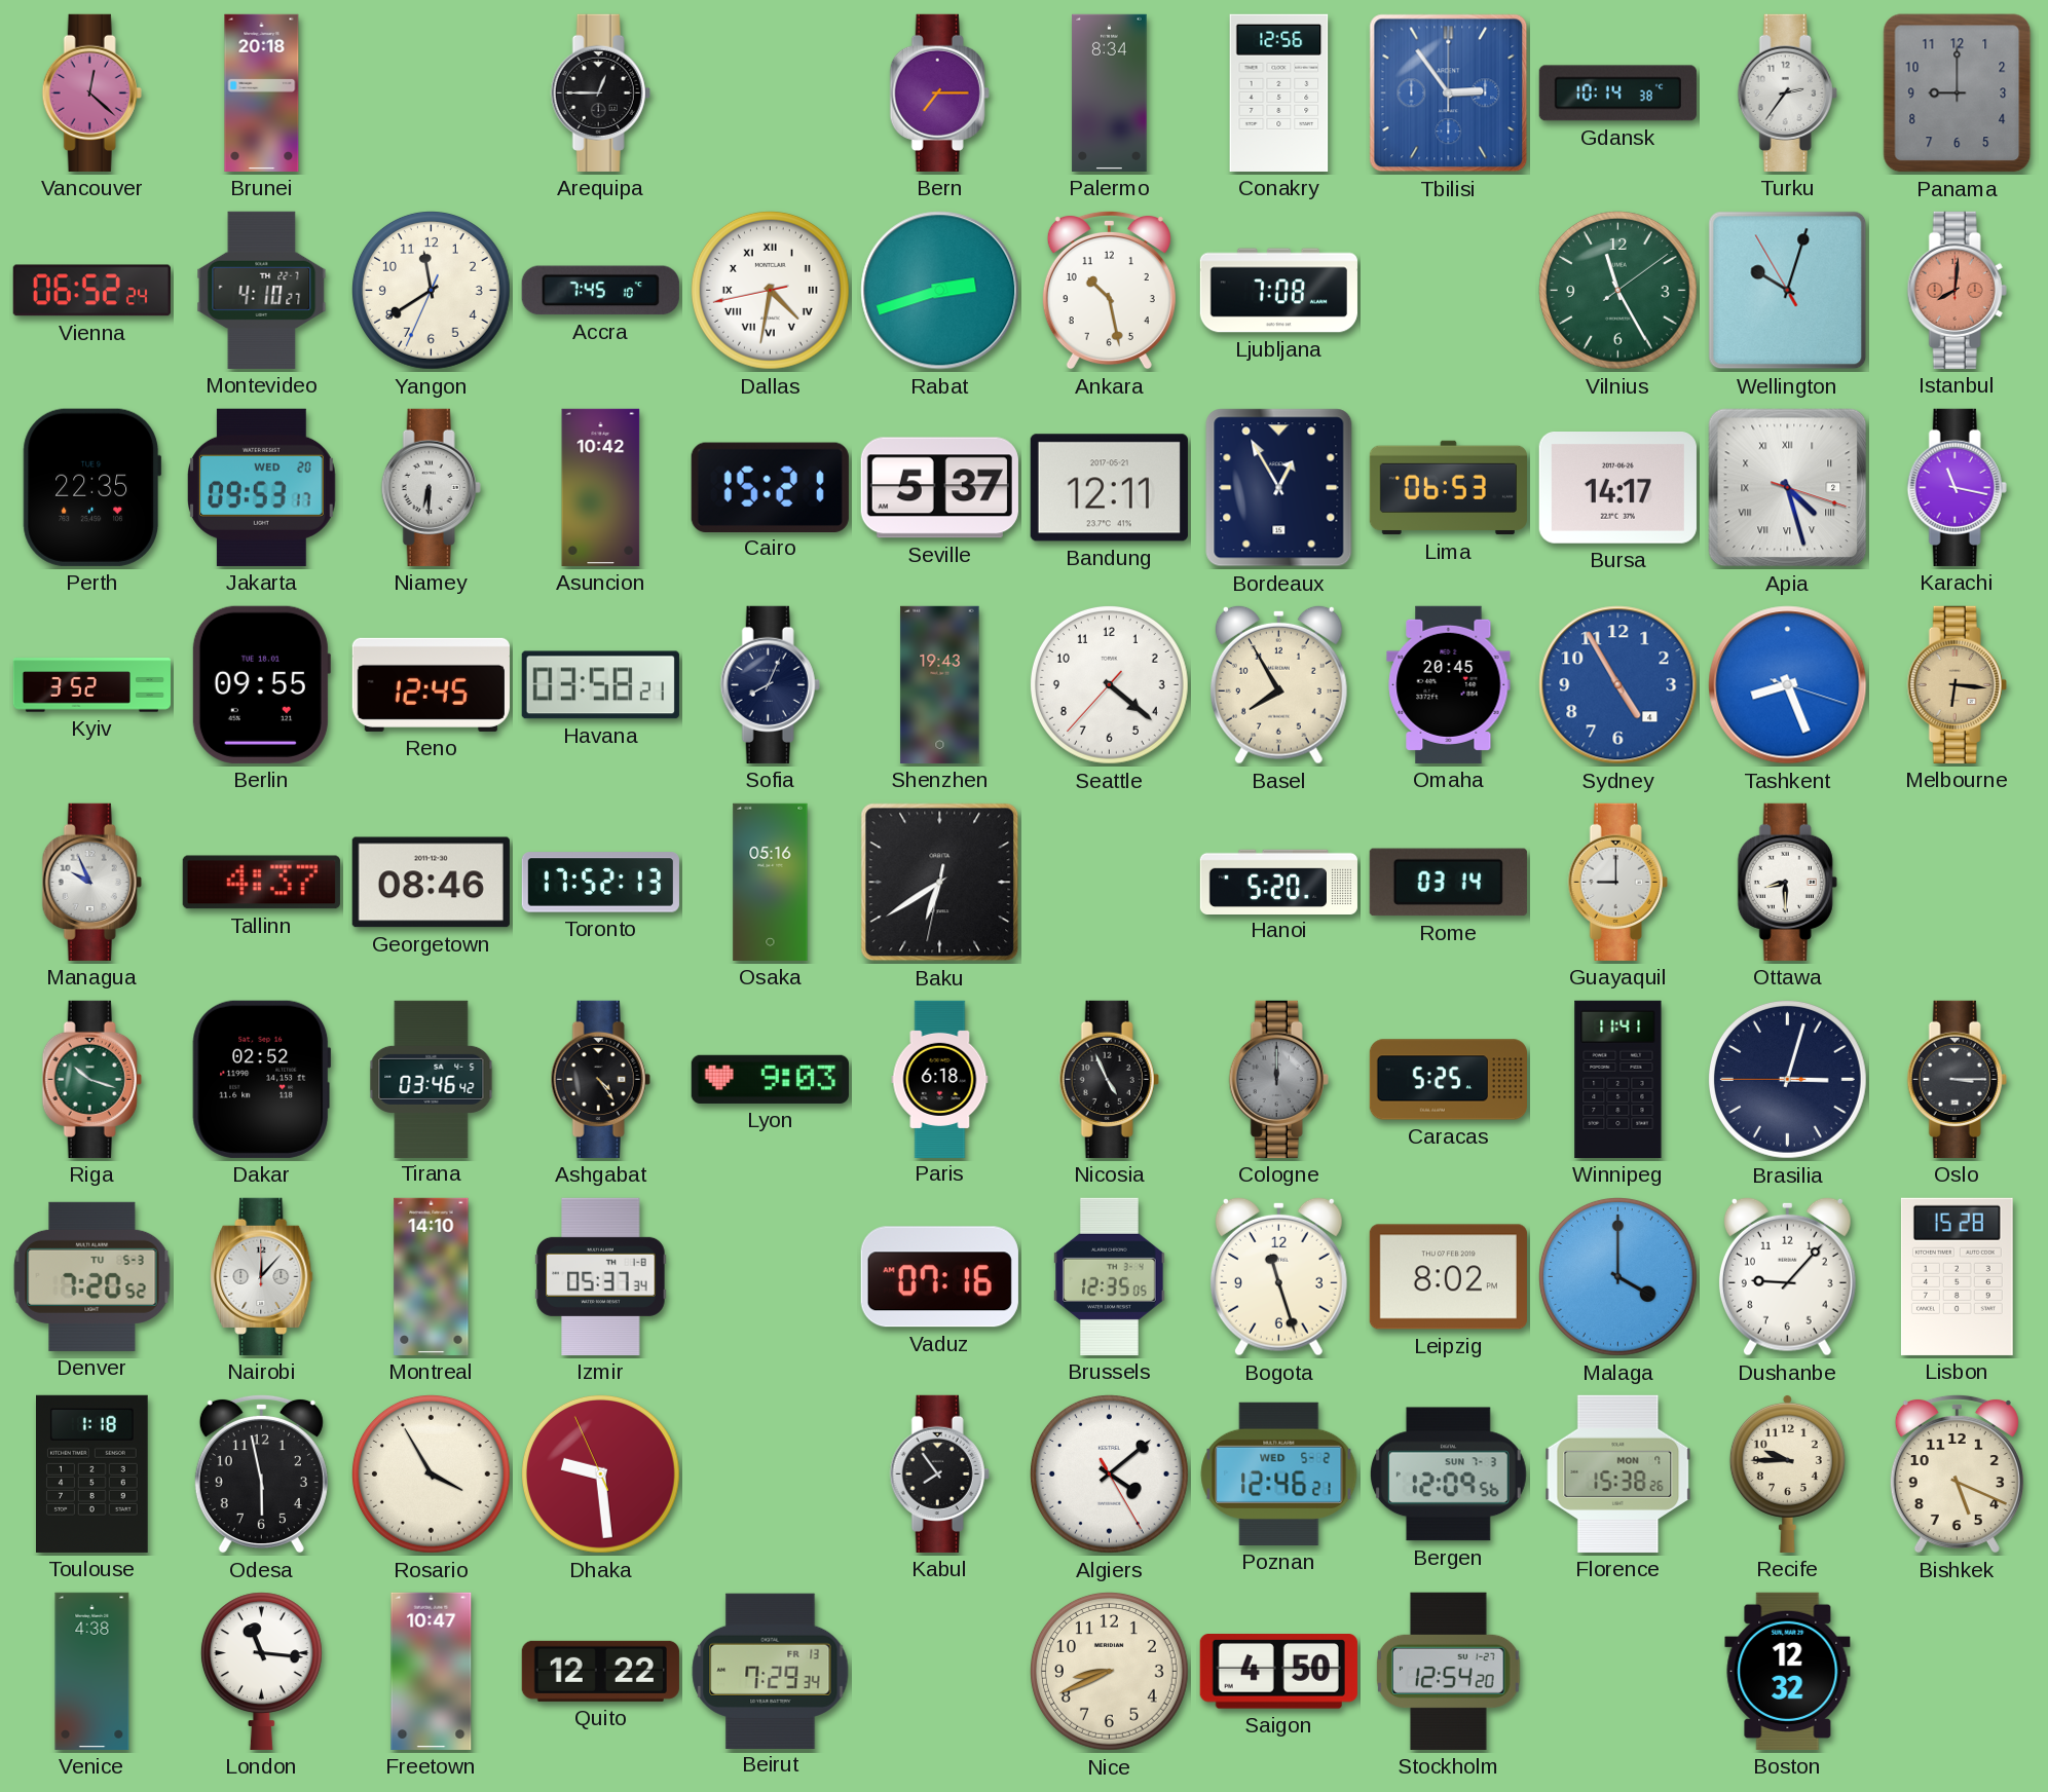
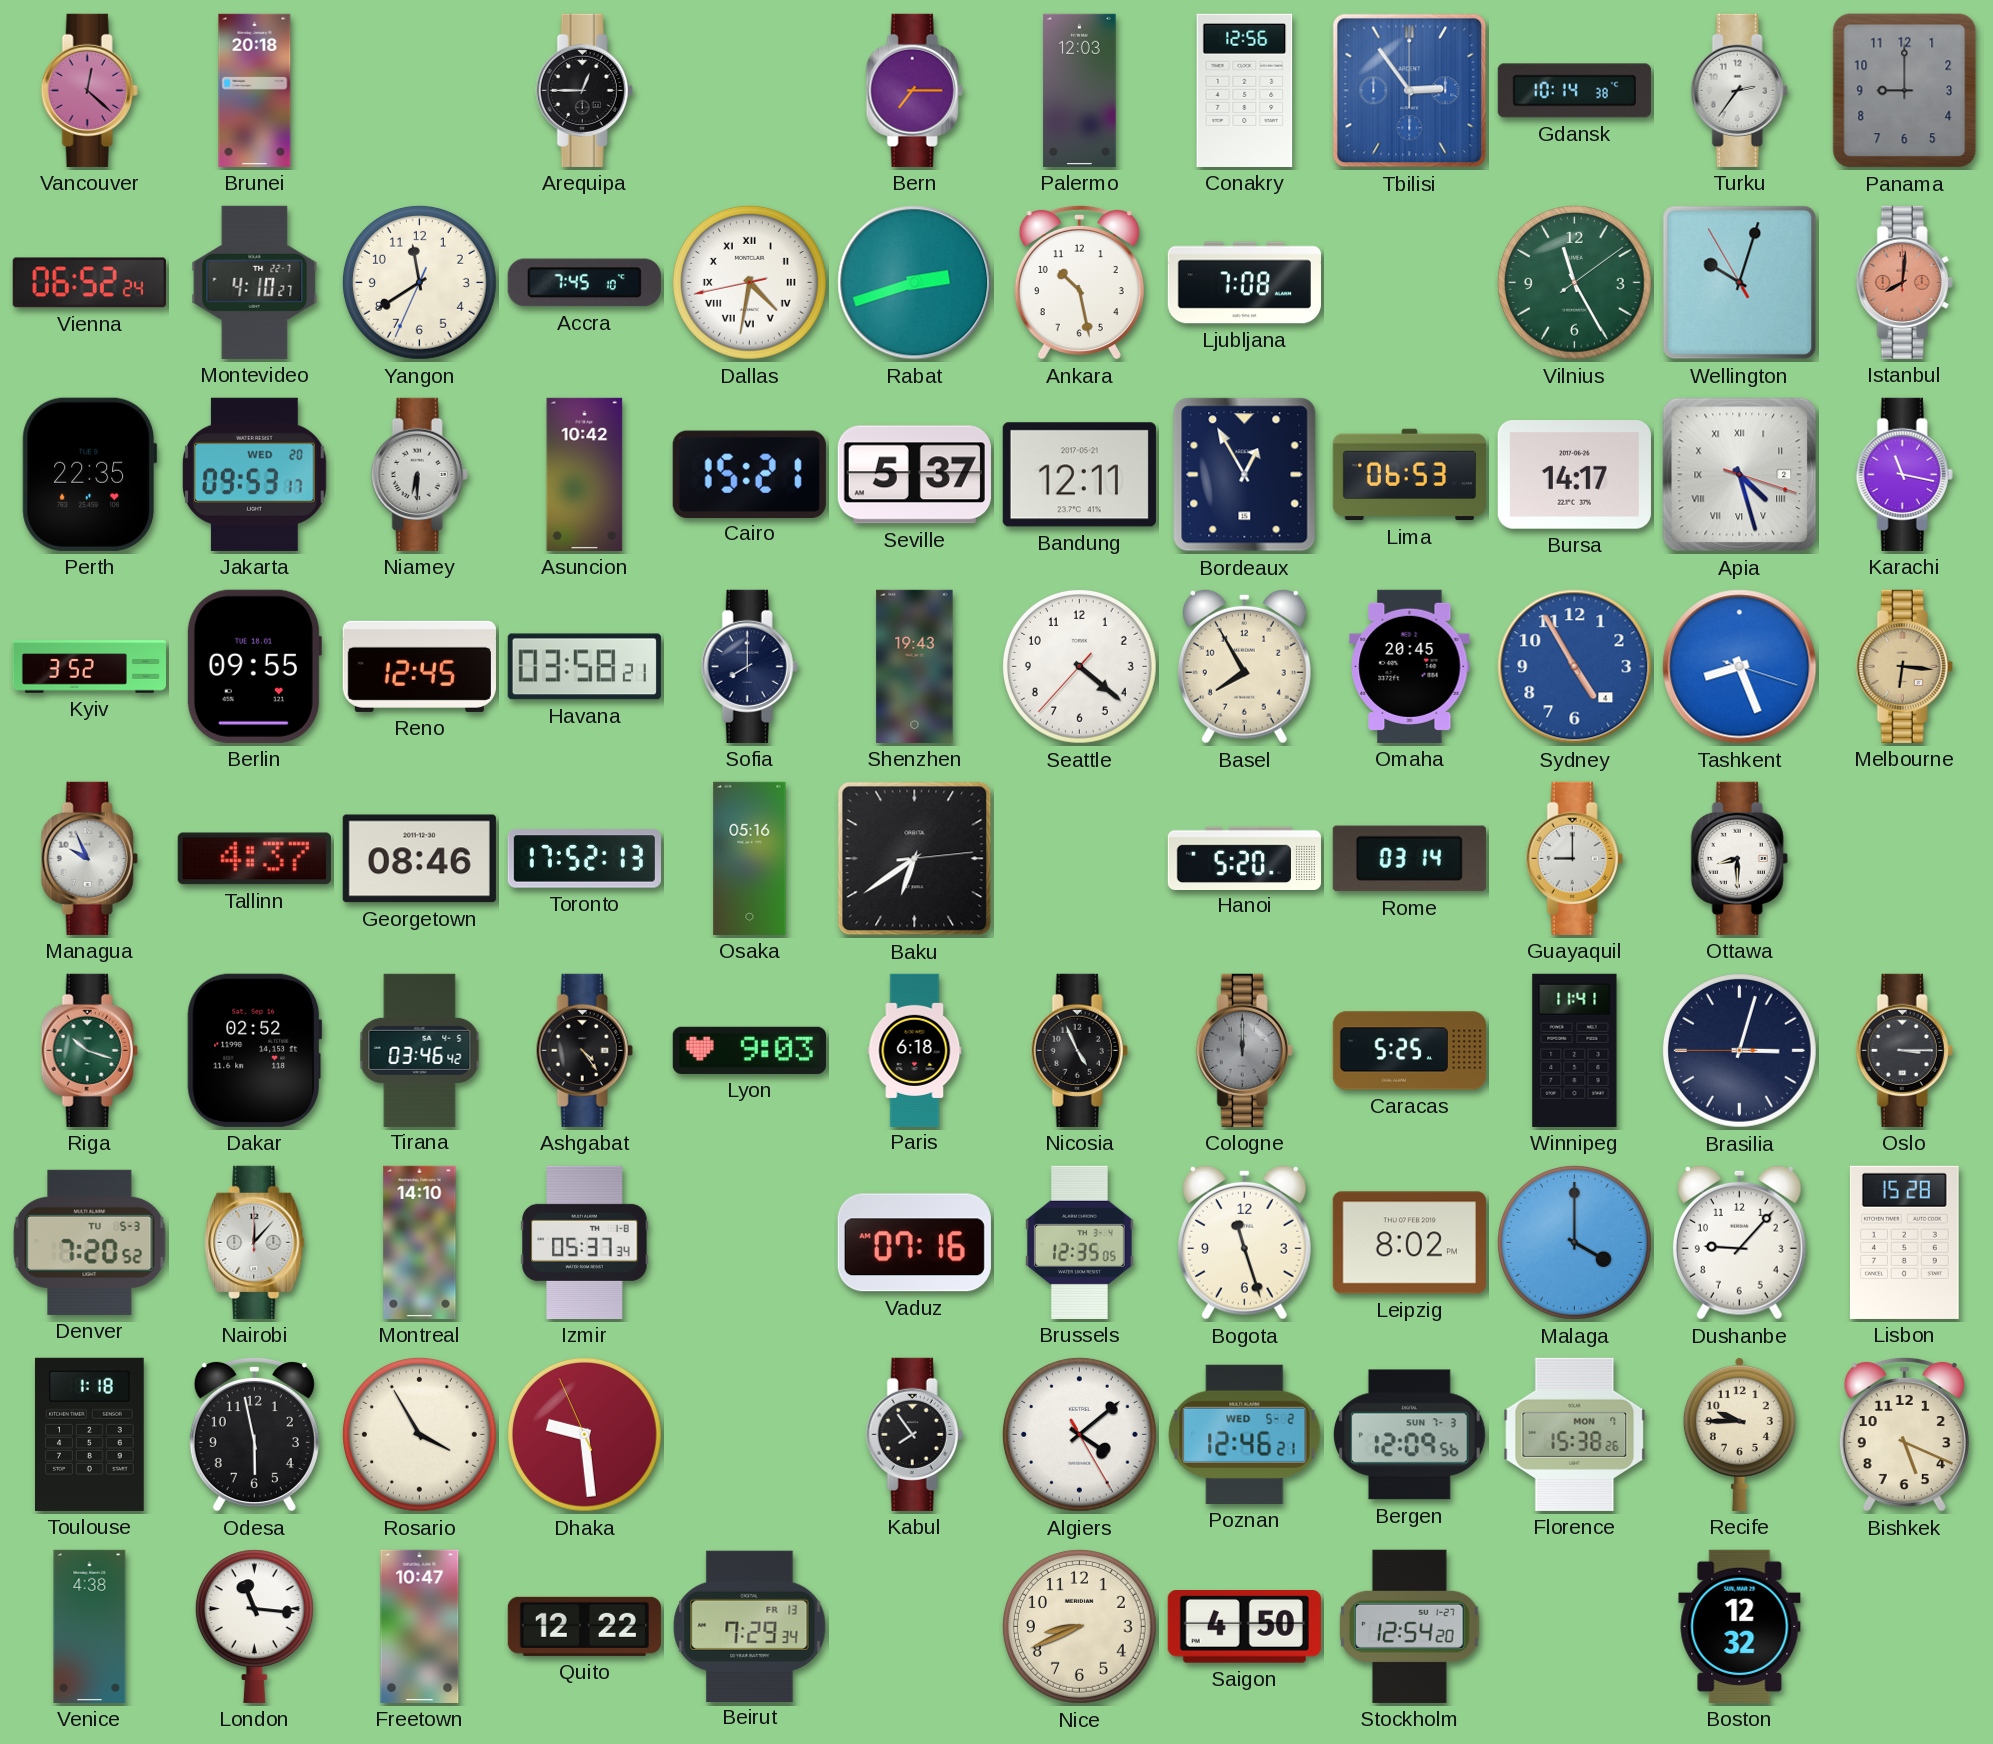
Palermo: 8:34 -> 12:03
Sofia: 8:04 -> 8:00
Baku: 6:39:32 -> 6:39:14
